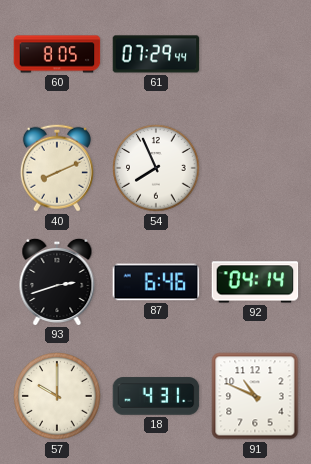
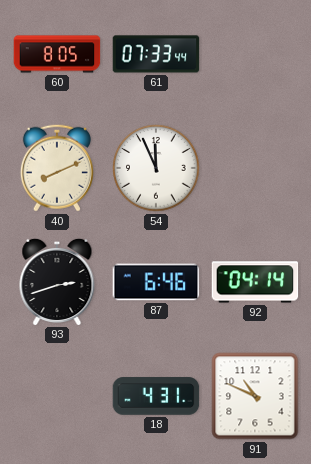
61: 07:29 -> 07:33
54: 7:56 -> 11:56
57: 10:00 -> none
